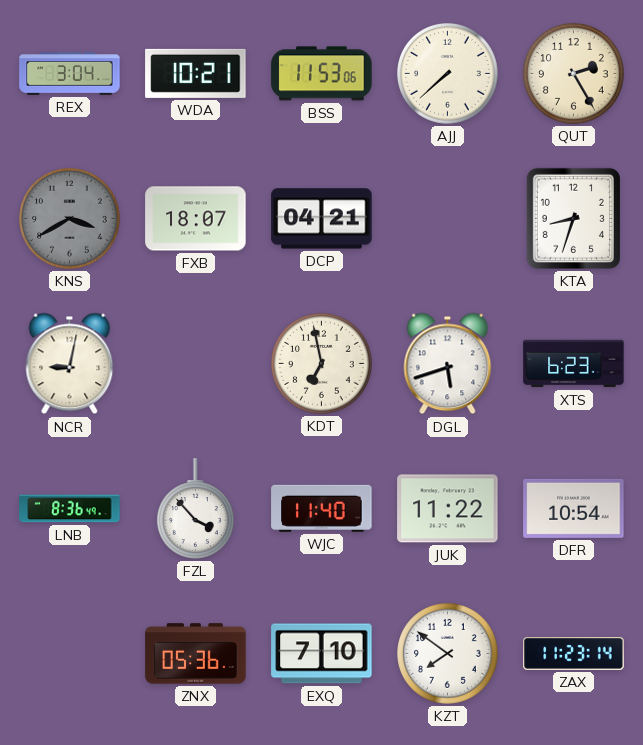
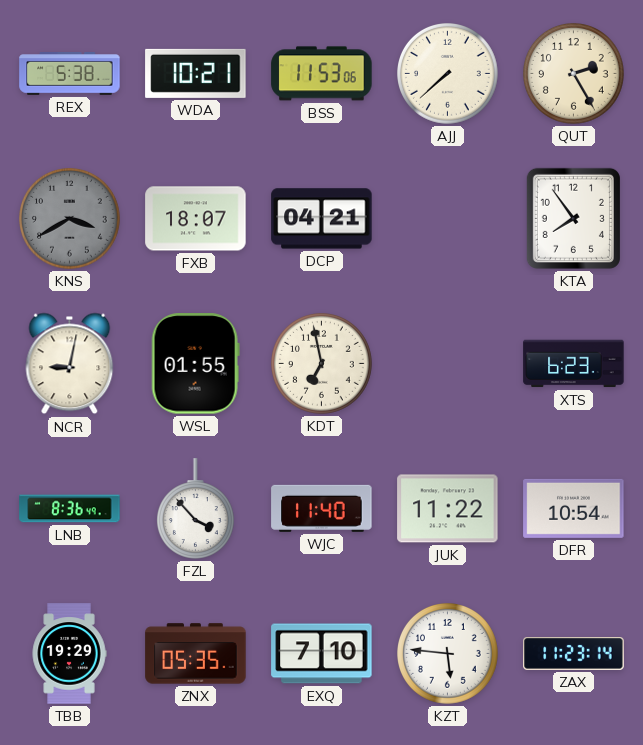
REX: 3:04 -> 5:38
KTA: 8:33 -> 7:54
WSL: none -> 01:55
DGL: 5:42 -> none
TBB: none -> 19:29
ZNX: 05:36 -> 05:35
KZT: 7:51 -> 5:46
